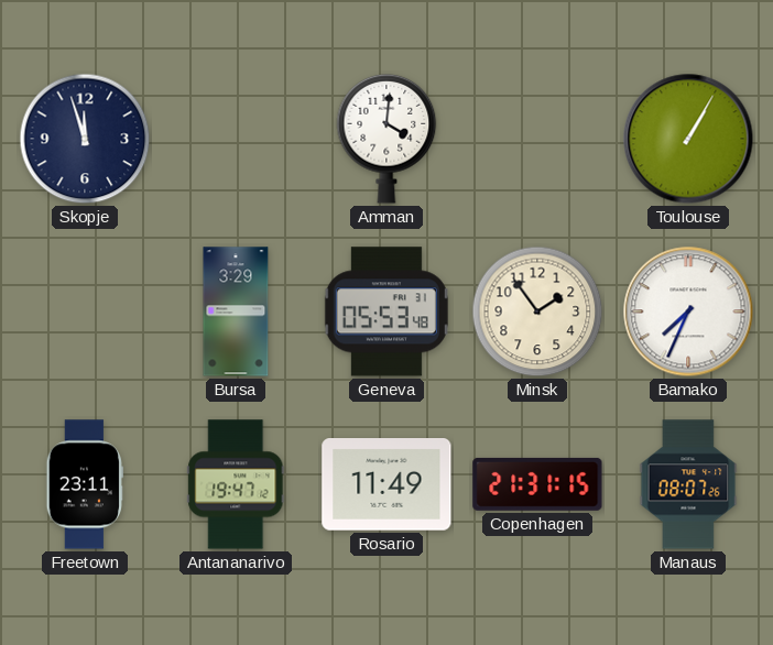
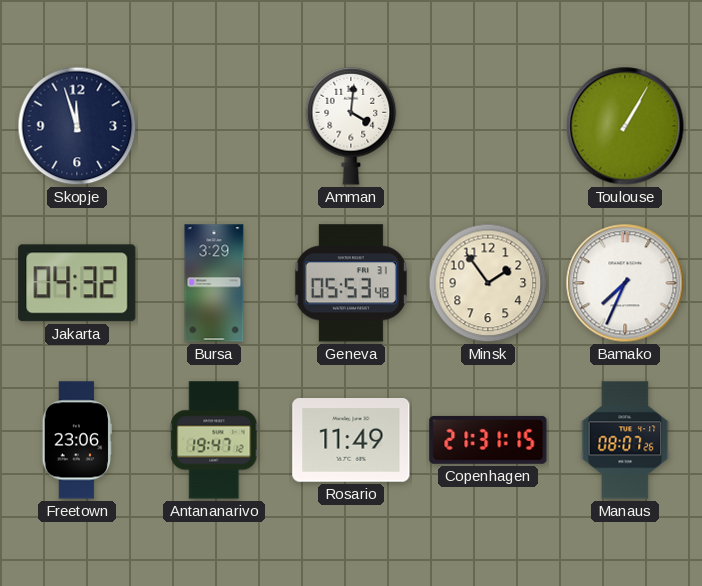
Jakarta: none -> 04:32
Freetown: 23:11 -> 23:06
